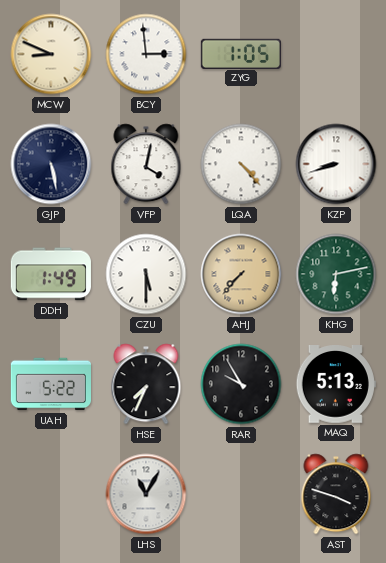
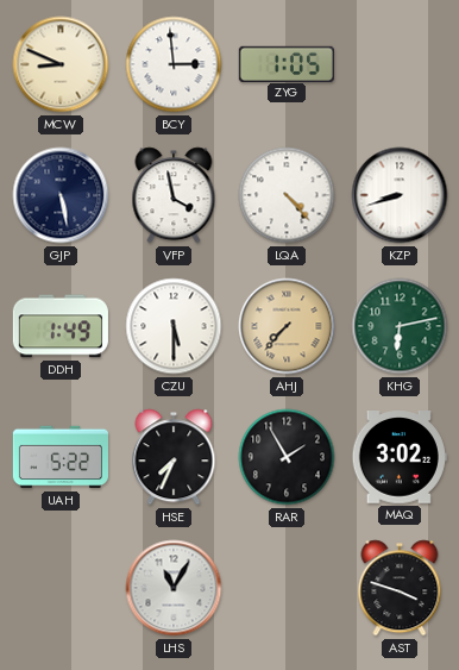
VFP: 4:02 -> 3:58
RAR: 9:55 -> 1:55
MAQ: 5:13 -> 3:02
